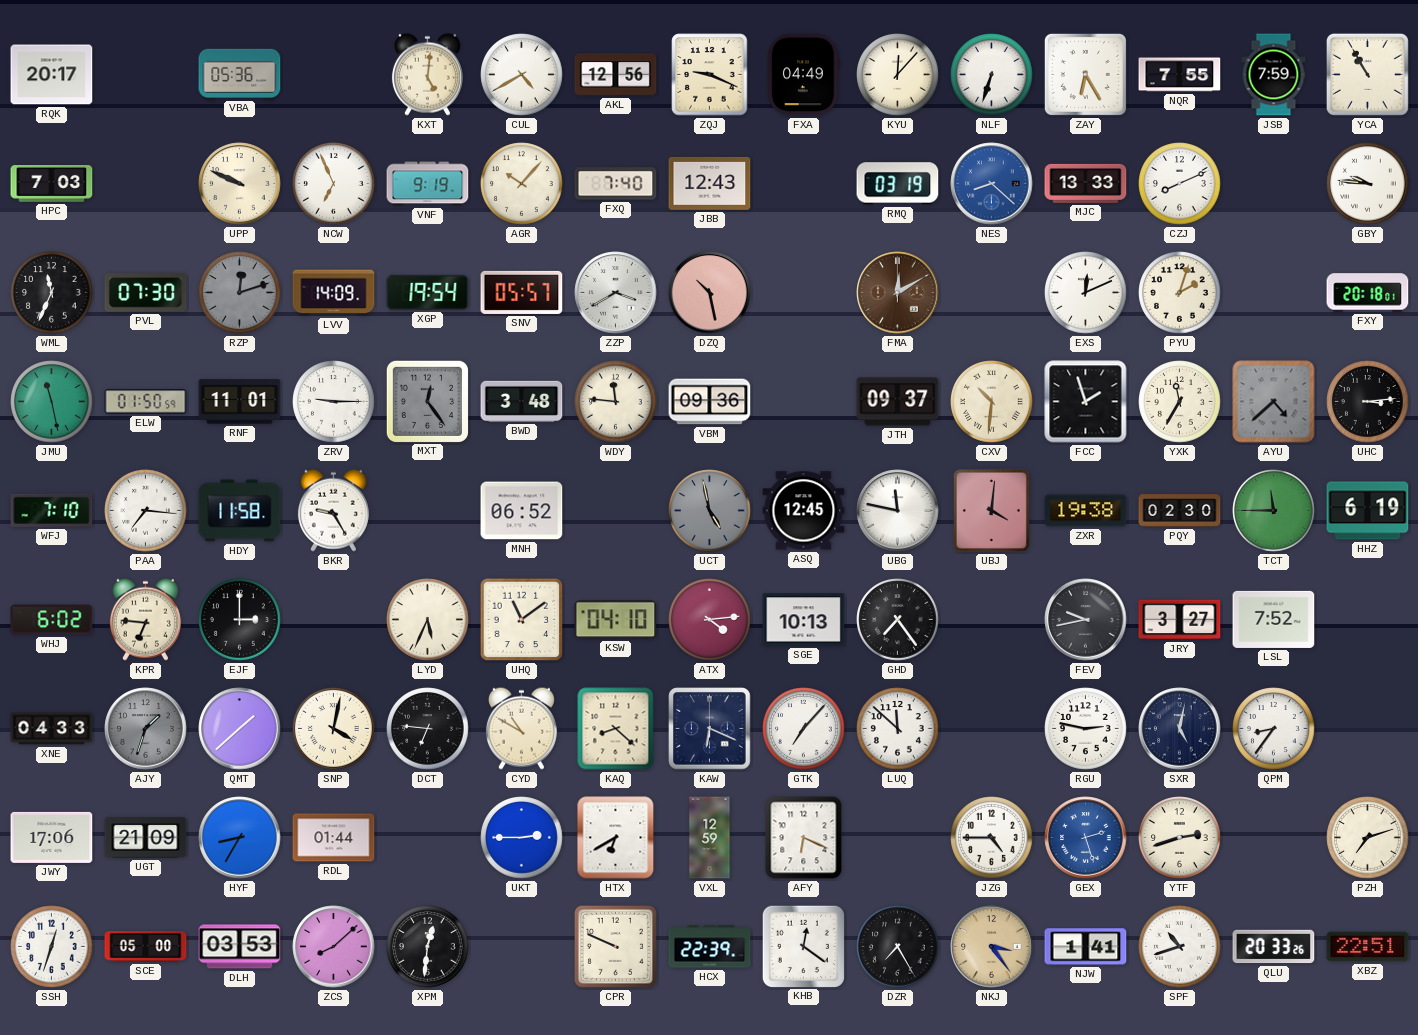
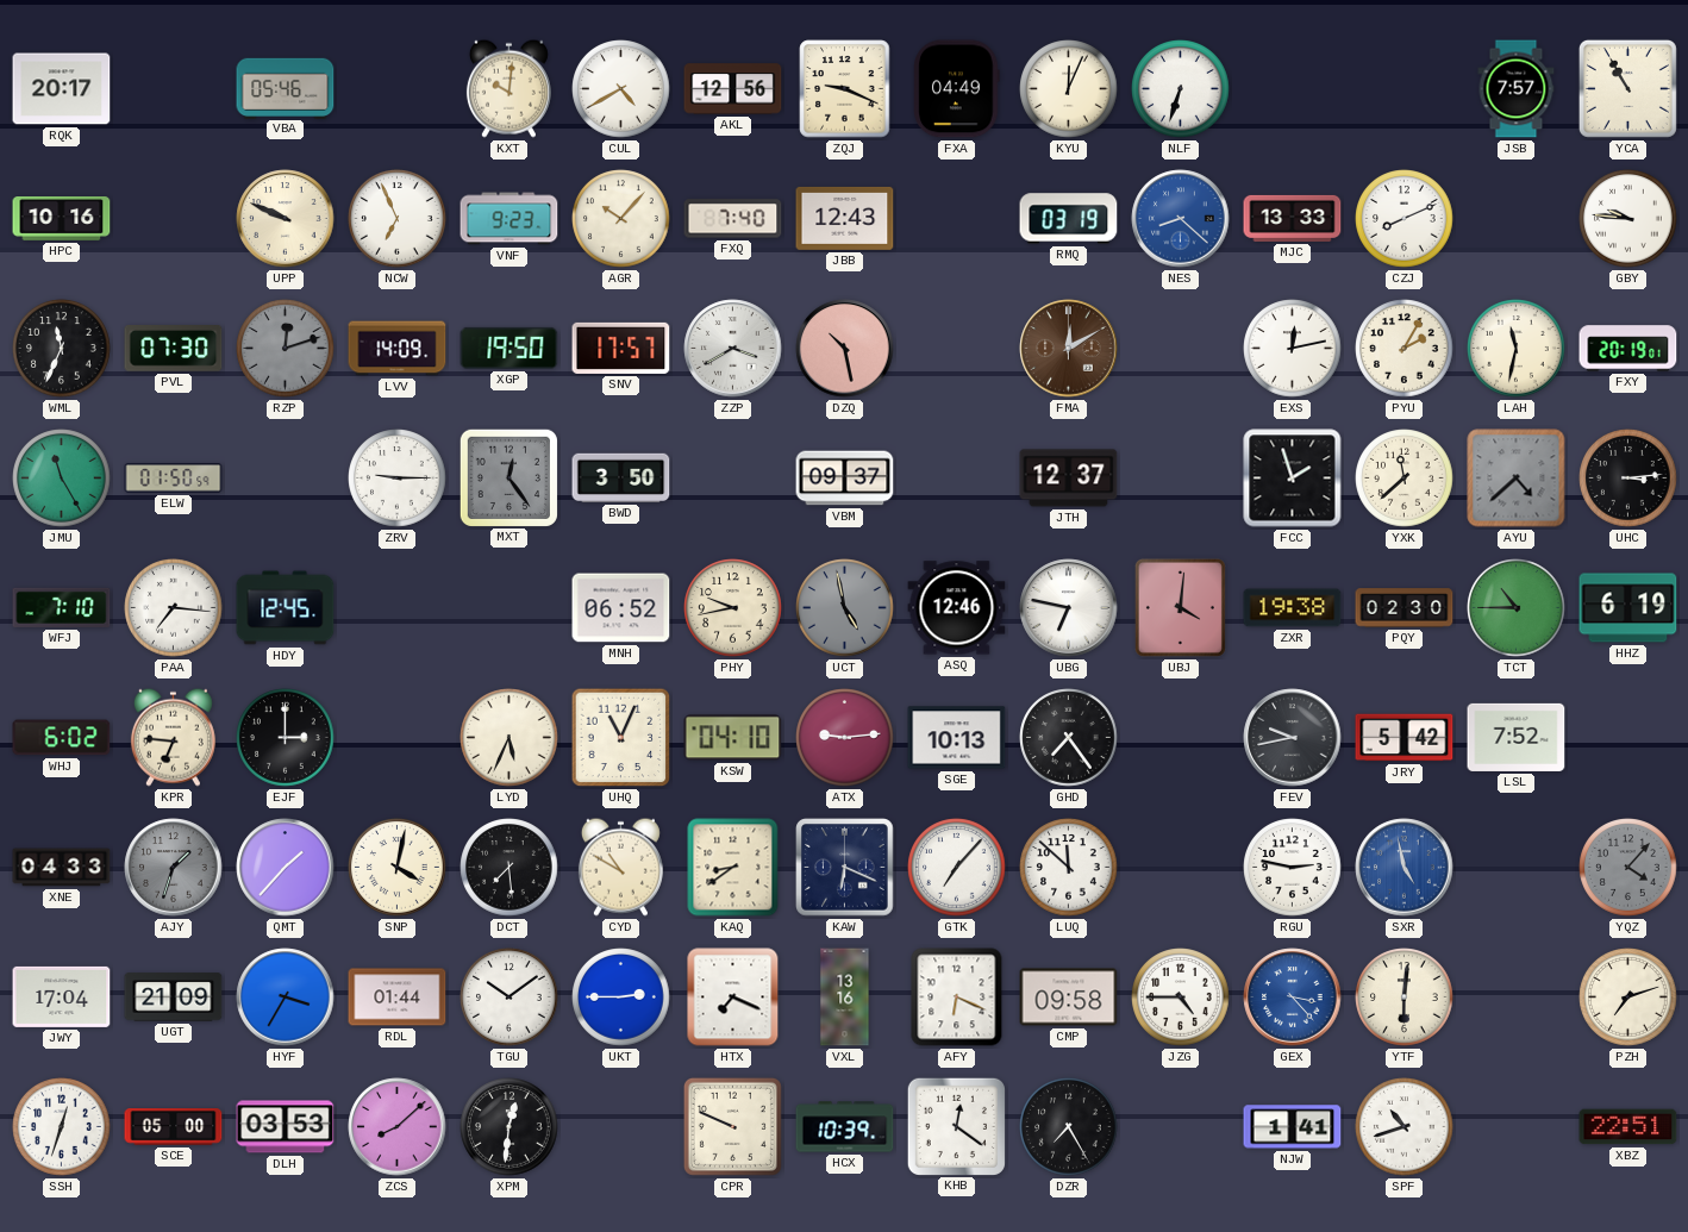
VBA: 05:36 -> 05:46
KXT: 5:01 -> 10:01
KYU: 12:07 -> 12:04
ZAY: 6:25 -> none
NQR: 7:55 -> none
JSB: 7:59 -> 7:57
HPC: 7:03 -> 10:16
VNF: 9:19 -> 9:23
XGP: 19:54 -> 19:50
SNV: 05:57 -> 17:57
EXS: 12:11 -> 12:13
PYU: 2:03 -> 2:05
LAH: none -> 11:32
FXY: 20:18 -> 20:19
JMU: 11:28 -> 11:25
RNF: 11:01 -> none
BWD: 3:48 -> 3:50
WDY: 11:46 -> none
VBM: 09:36 -> 09:37
JTH: 09:37 -> 12:37
CXV: 10:31 -> none
YXK: 11:35 -> 11:38
HDY: 11:58 -> 12:45
BKR: 9:25 -> none
PHY: none -> 9:43
ASQ: 12:45 -> 12:46
UBG: 11:47 -> 6:47
TCT: 11:45 -> 10:45
UHQ: 11:09 -> 11:04
ATX: 4:14 -> 9:14
JRY: 3:27 -> 5:42
QMT: 1:38 -> 1:37
DCT: 6:46 -> 7:29
KAQ: 8:22 -> 8:39
SXR: 5:02 -> 4:58
SXR dial: navy -> blue
QPM: 8:36 -> none
YQZ: none -> 4:07
JWY: 17:06 -> 17:04
HYF: 8:35 -> 3:35
TGU: none -> 10:09
HTX: 6:40 -> 7:19
VXL: 12:59 -> 13:16
CMP: none -> 09:58
GEX: 2:27 -> 3:23
YTF: 2:42 -> 6:01
HCX: 22:39 -> 10:39
NKJ: 3:24 -> none
QLU: 20:33 -> none
